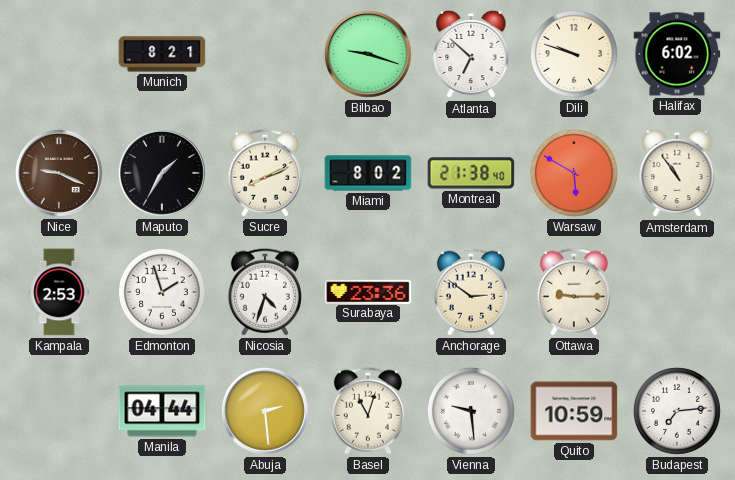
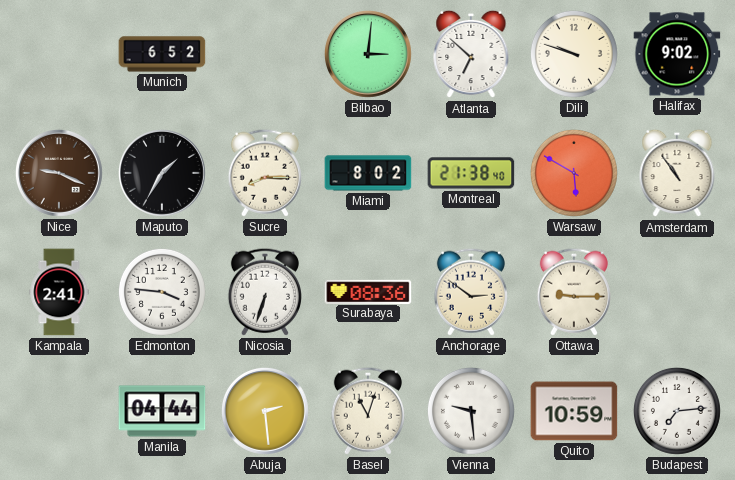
Munich: 8:21 -> 6:52
Bilbao: 9:18 -> 3:01
Halifax: 6:02 -> 9:02
Sucre: 8:11 -> 8:15
Kampala: 2:53 -> 2:41
Edmonton: 1:57 -> 3:46
Nicosia: 4:33 -> 6:33
Surabaya: 23:36 -> 08:36
